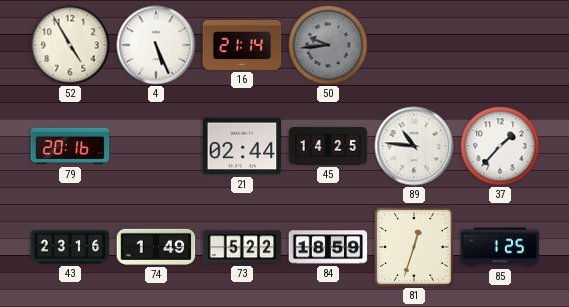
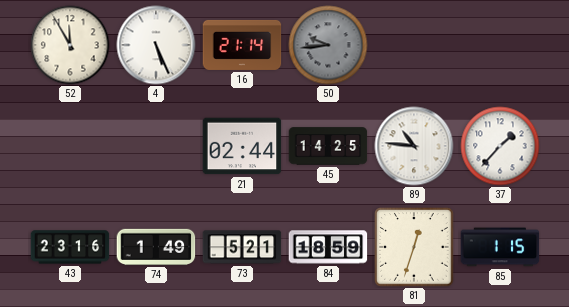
52: 4:55 -> 11:55
79: 20:16 -> none
73: 5:22 -> 5:21
85: 1:25 -> 1:15
